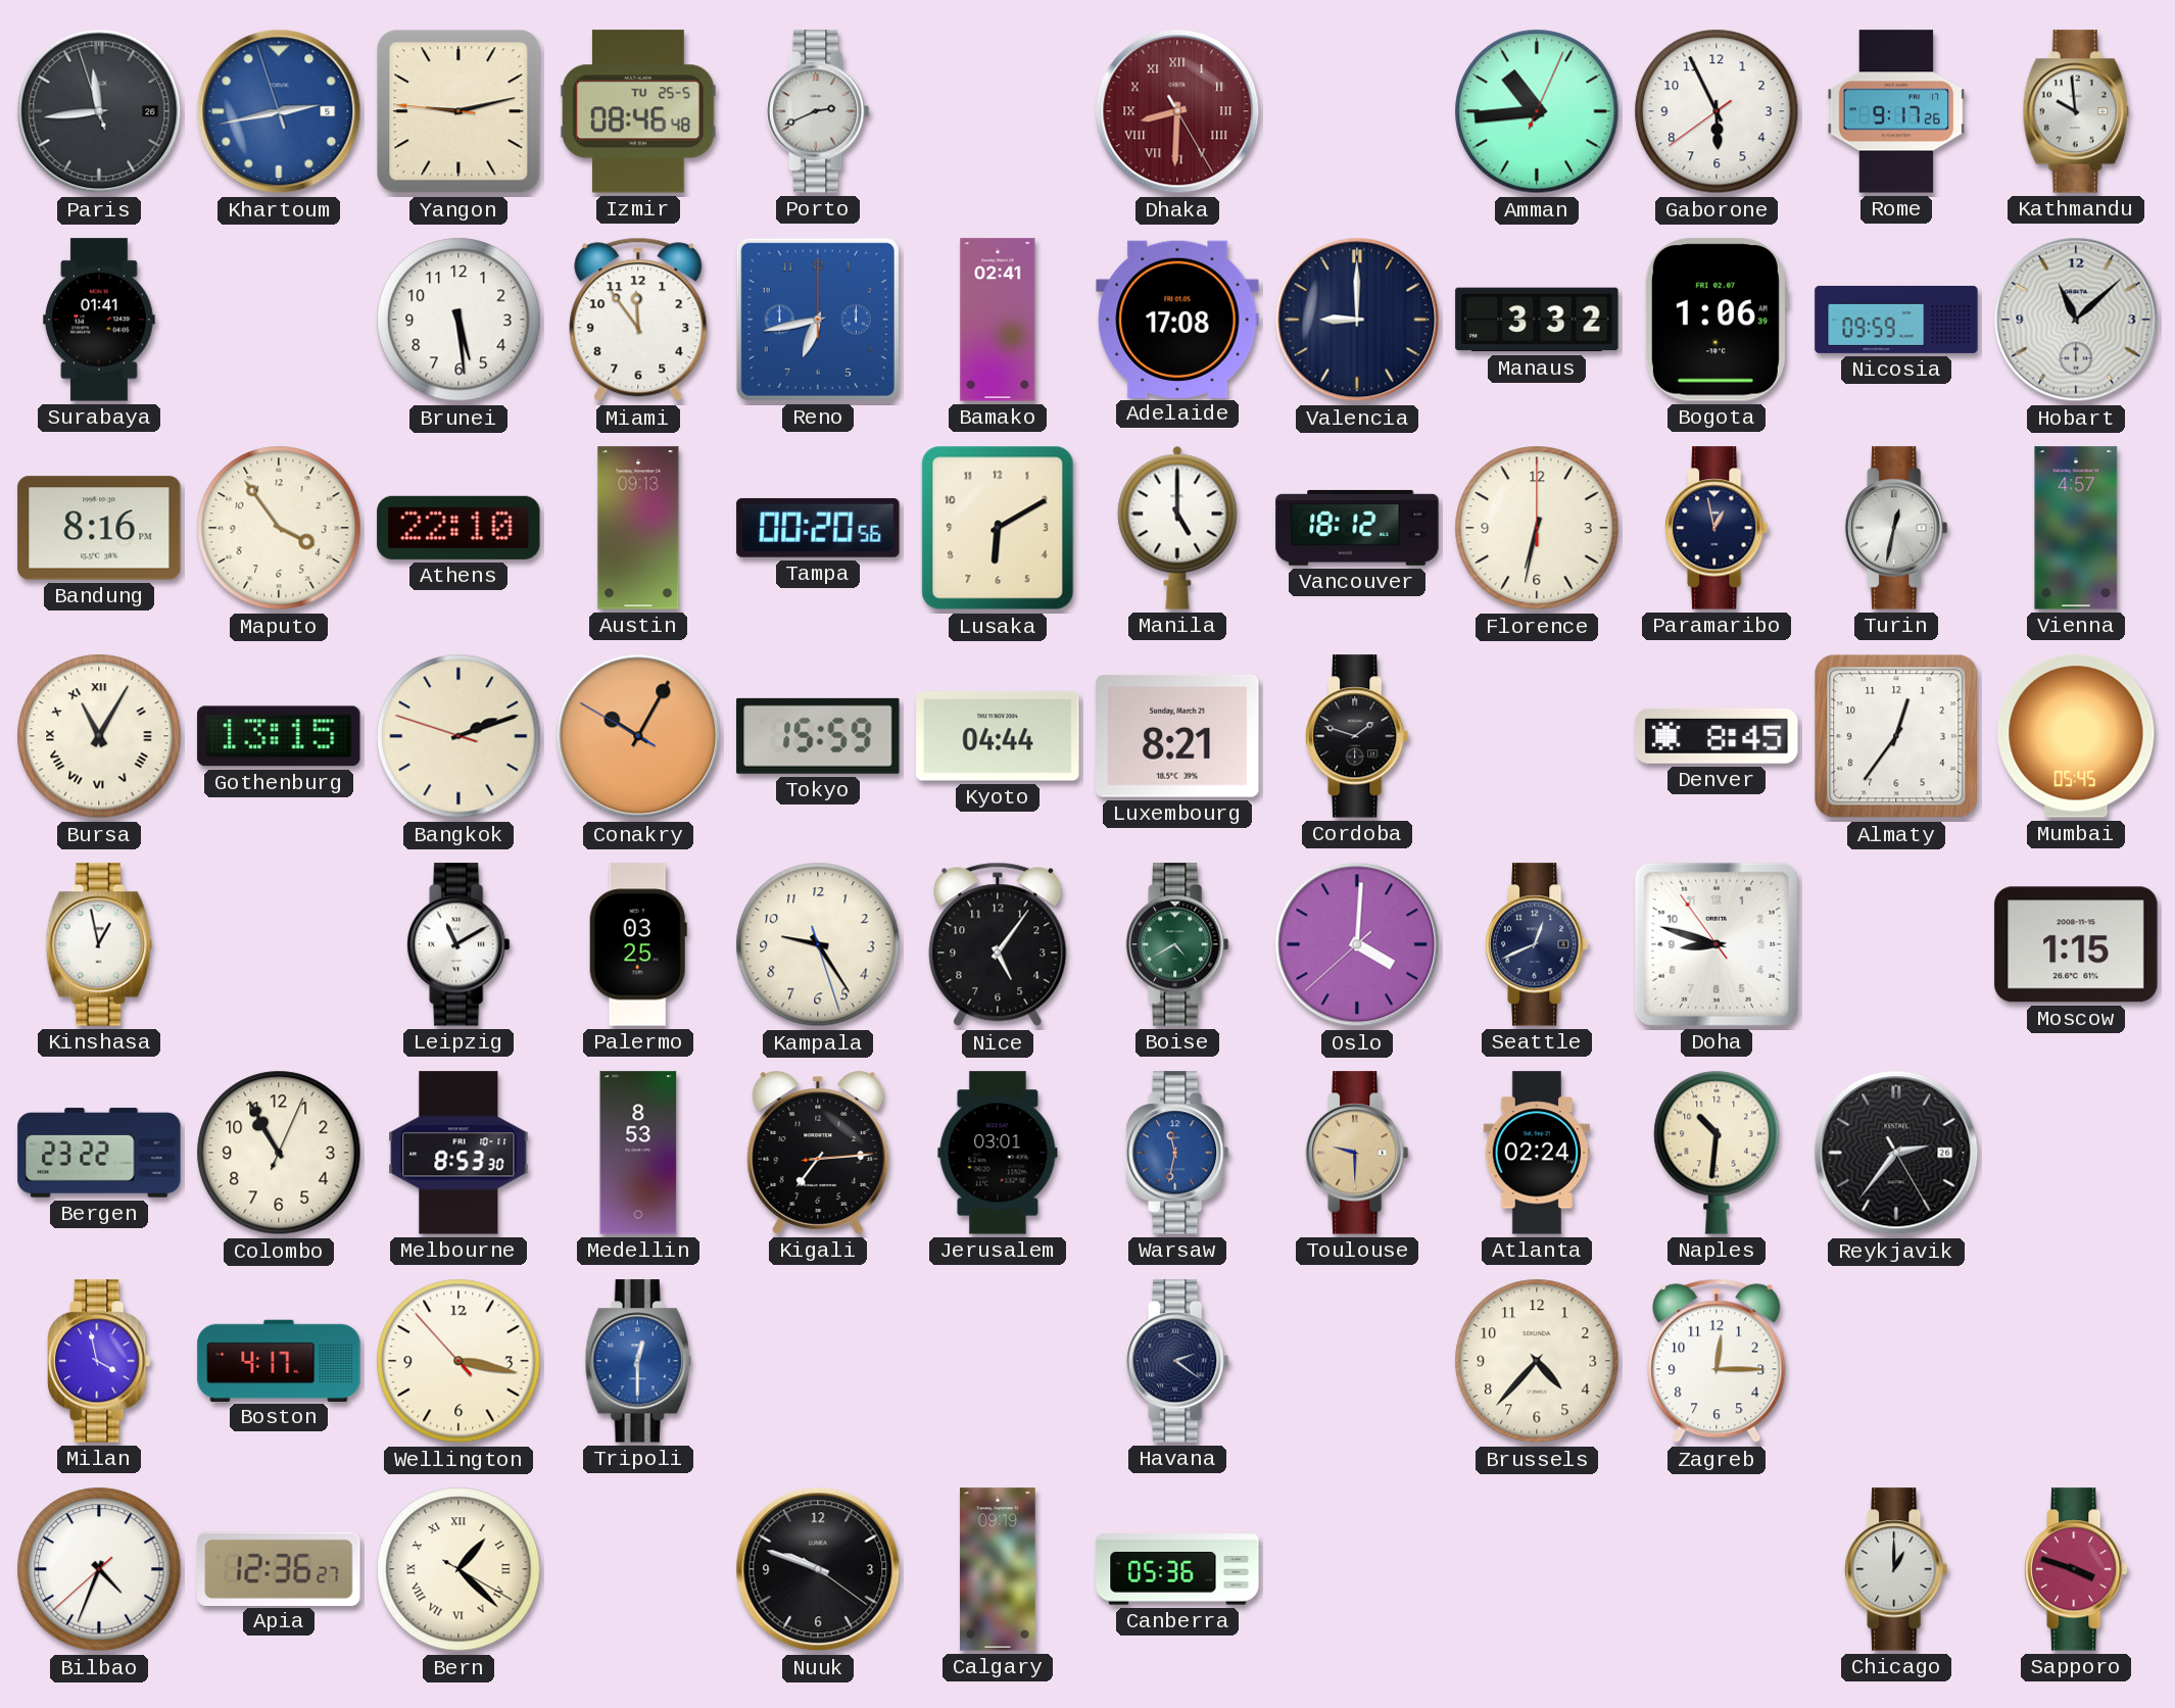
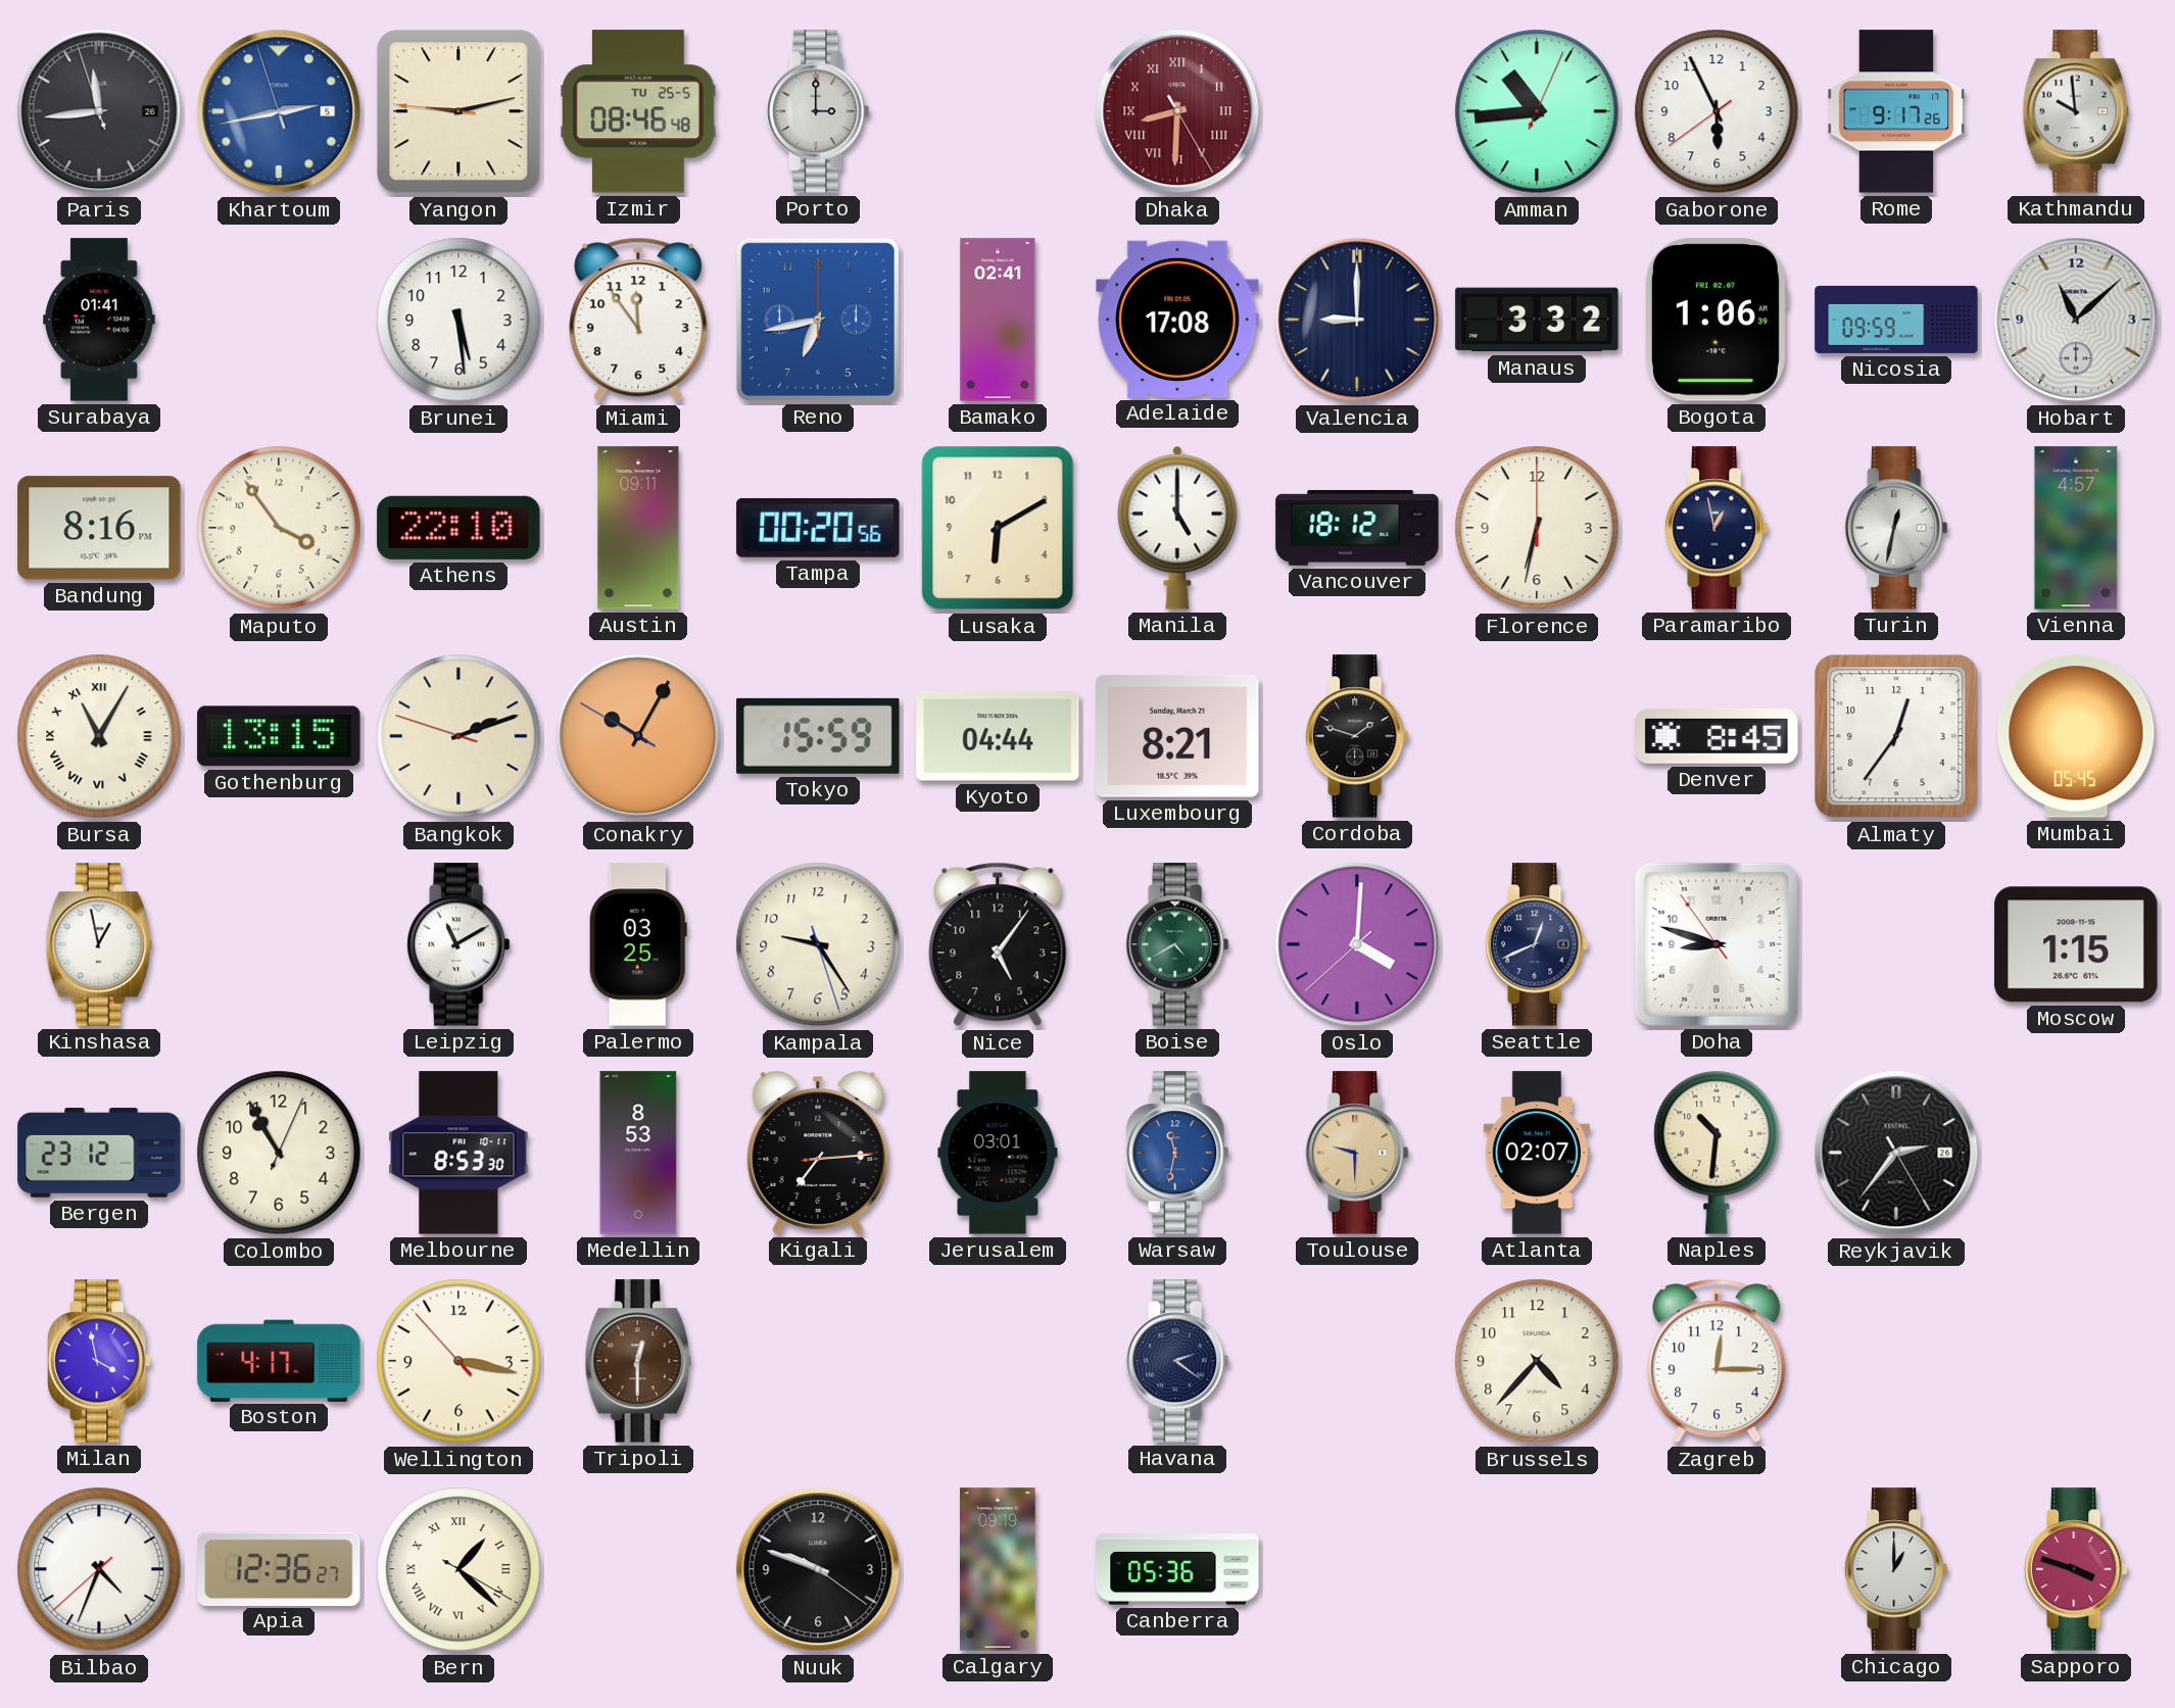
Porto: 2:41 -> 3:00
Austin: 09:13 -> 09:11
Bergen: 23:22 -> 23:12
Atlanta: 02:24 -> 02:07
Tripoli dial: blue -> brown
